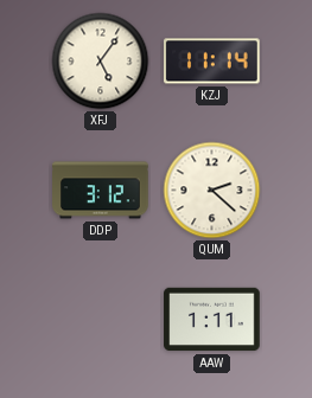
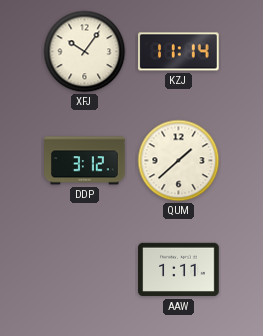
XFJ: 5:06 -> 10:06
QUM: 2:22 -> 1:38
